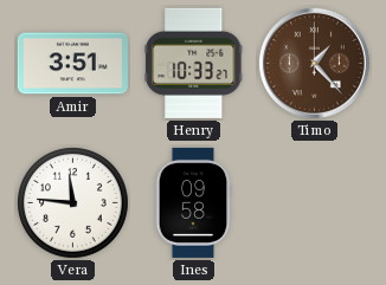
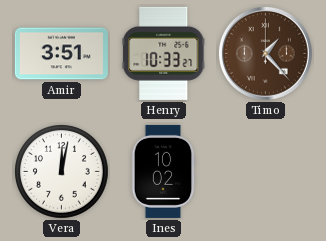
Vera: 11:46 -> 12:02
Ines: 09:58 -> 10:02
